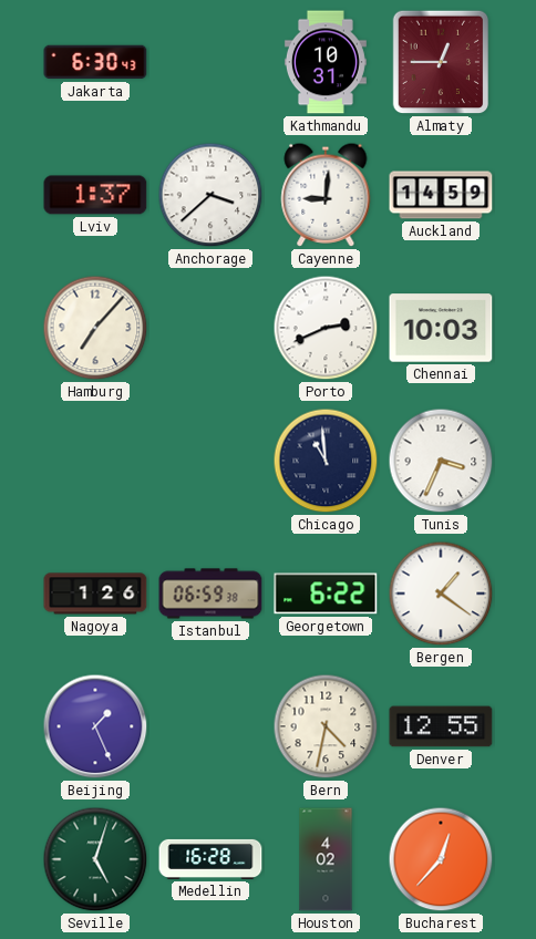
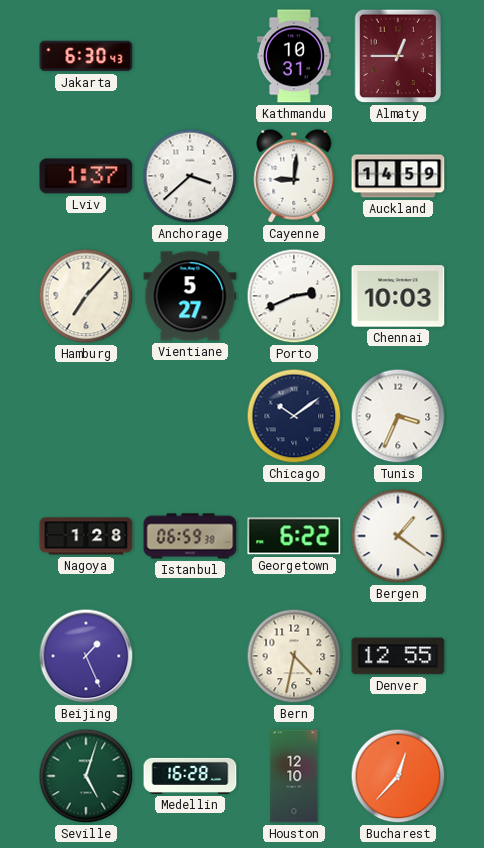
Vientiane: none -> 5:27
Chicago: 10:59 -> 10:09
Nagoya: 1:26 -> 1:28
Houston: 4:02 -> 12:10
